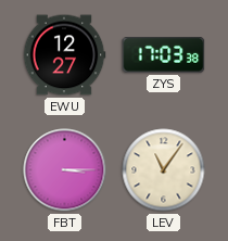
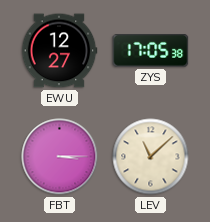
ZYS: 17:03 -> 17:05
LEV: 11:06 -> 11:08
